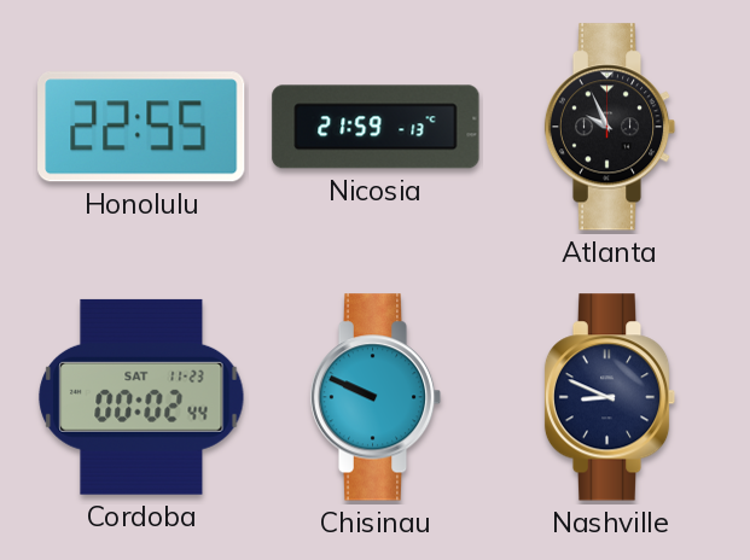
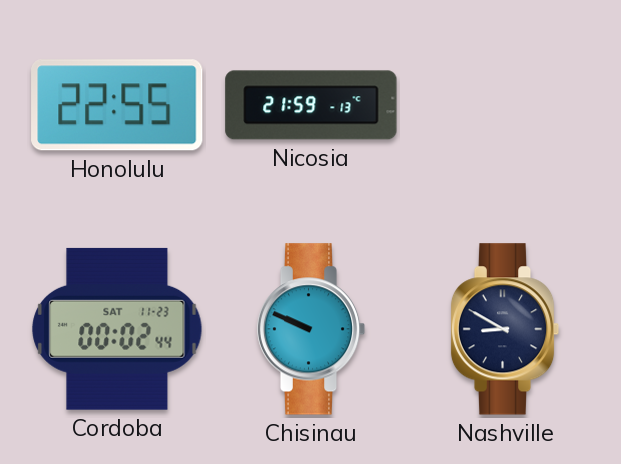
Atlanta: 9:56 -> none
Nashville: 8:49 -> 8:50
